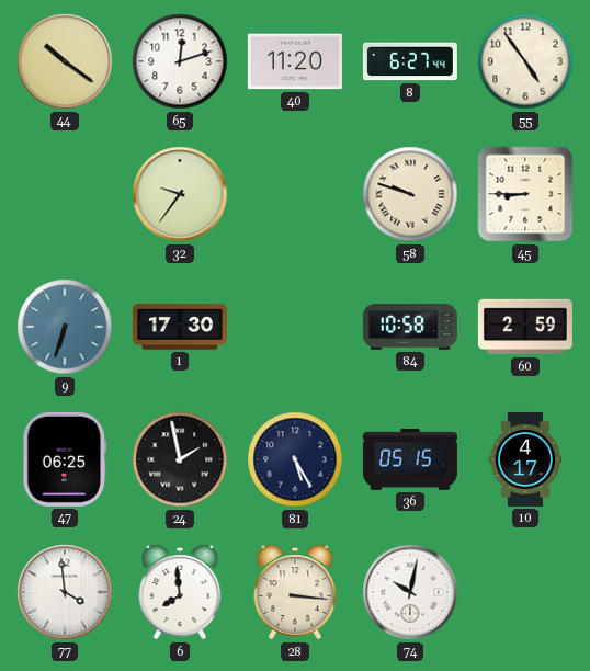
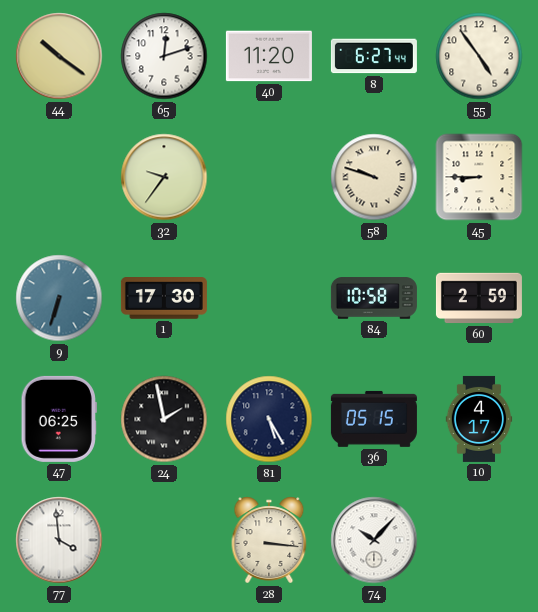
6: 7:59 -> none
74: 10:02 -> 10:07
